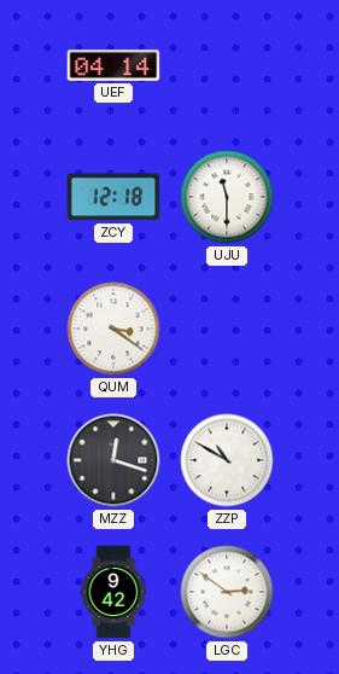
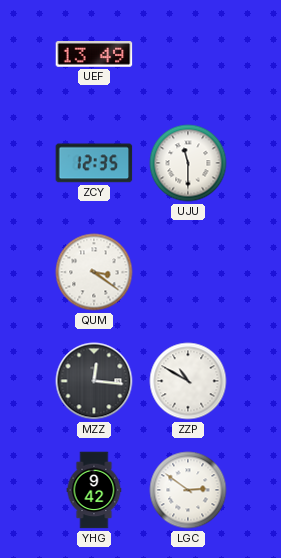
UEF: 04:14 -> 13:49
ZCY: 12:18 -> 12:35
MZZ: 12:18 -> 12:16
